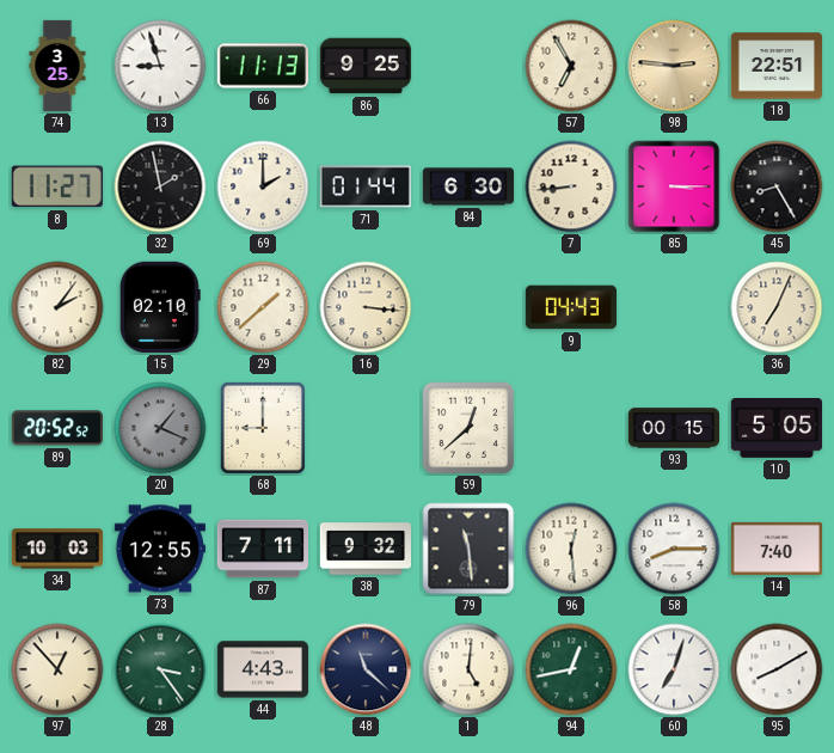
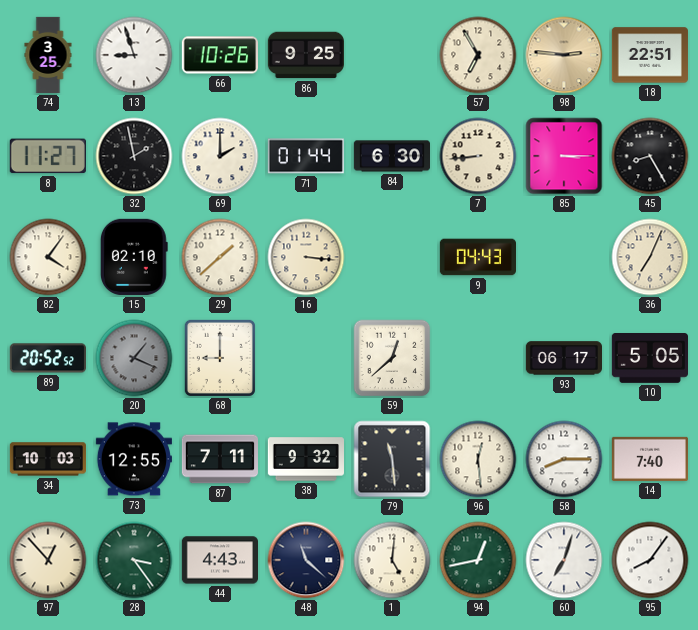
66: 11:13 -> 10:26
82: 2:06 -> 4:06
93: 00:15 -> 06:17
95: 8:10 -> 8:06
